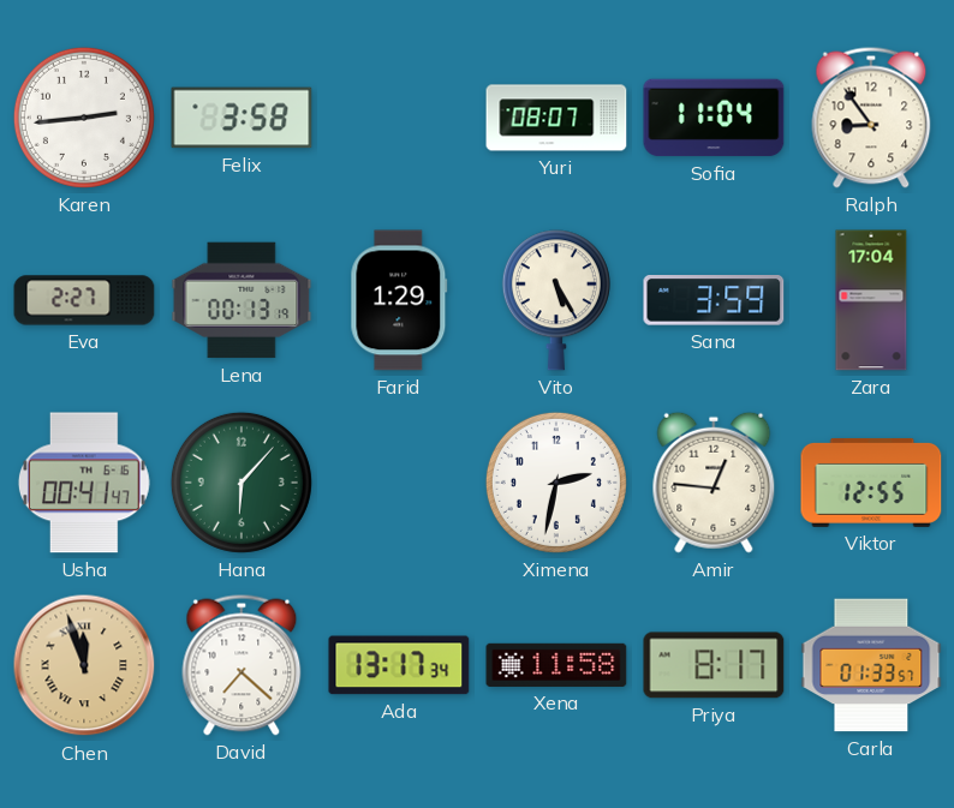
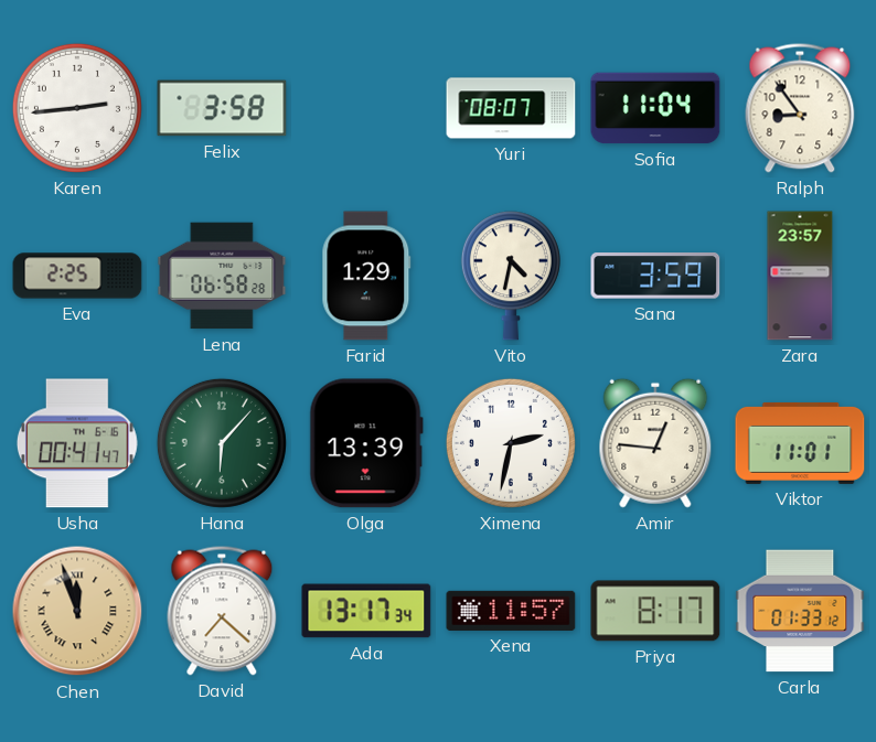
Eva: 2:27 -> 2:25
Lena: 00:13 -> 06:58
Vito: 5:25 -> 4:32
Zara: 17:04 -> 23:57
Olga: none -> 13:39
Viktor: 12:55 -> 11:01
Xena: 11:58 -> 11:57
Carla: 01:33:57 -> 01:33:12
